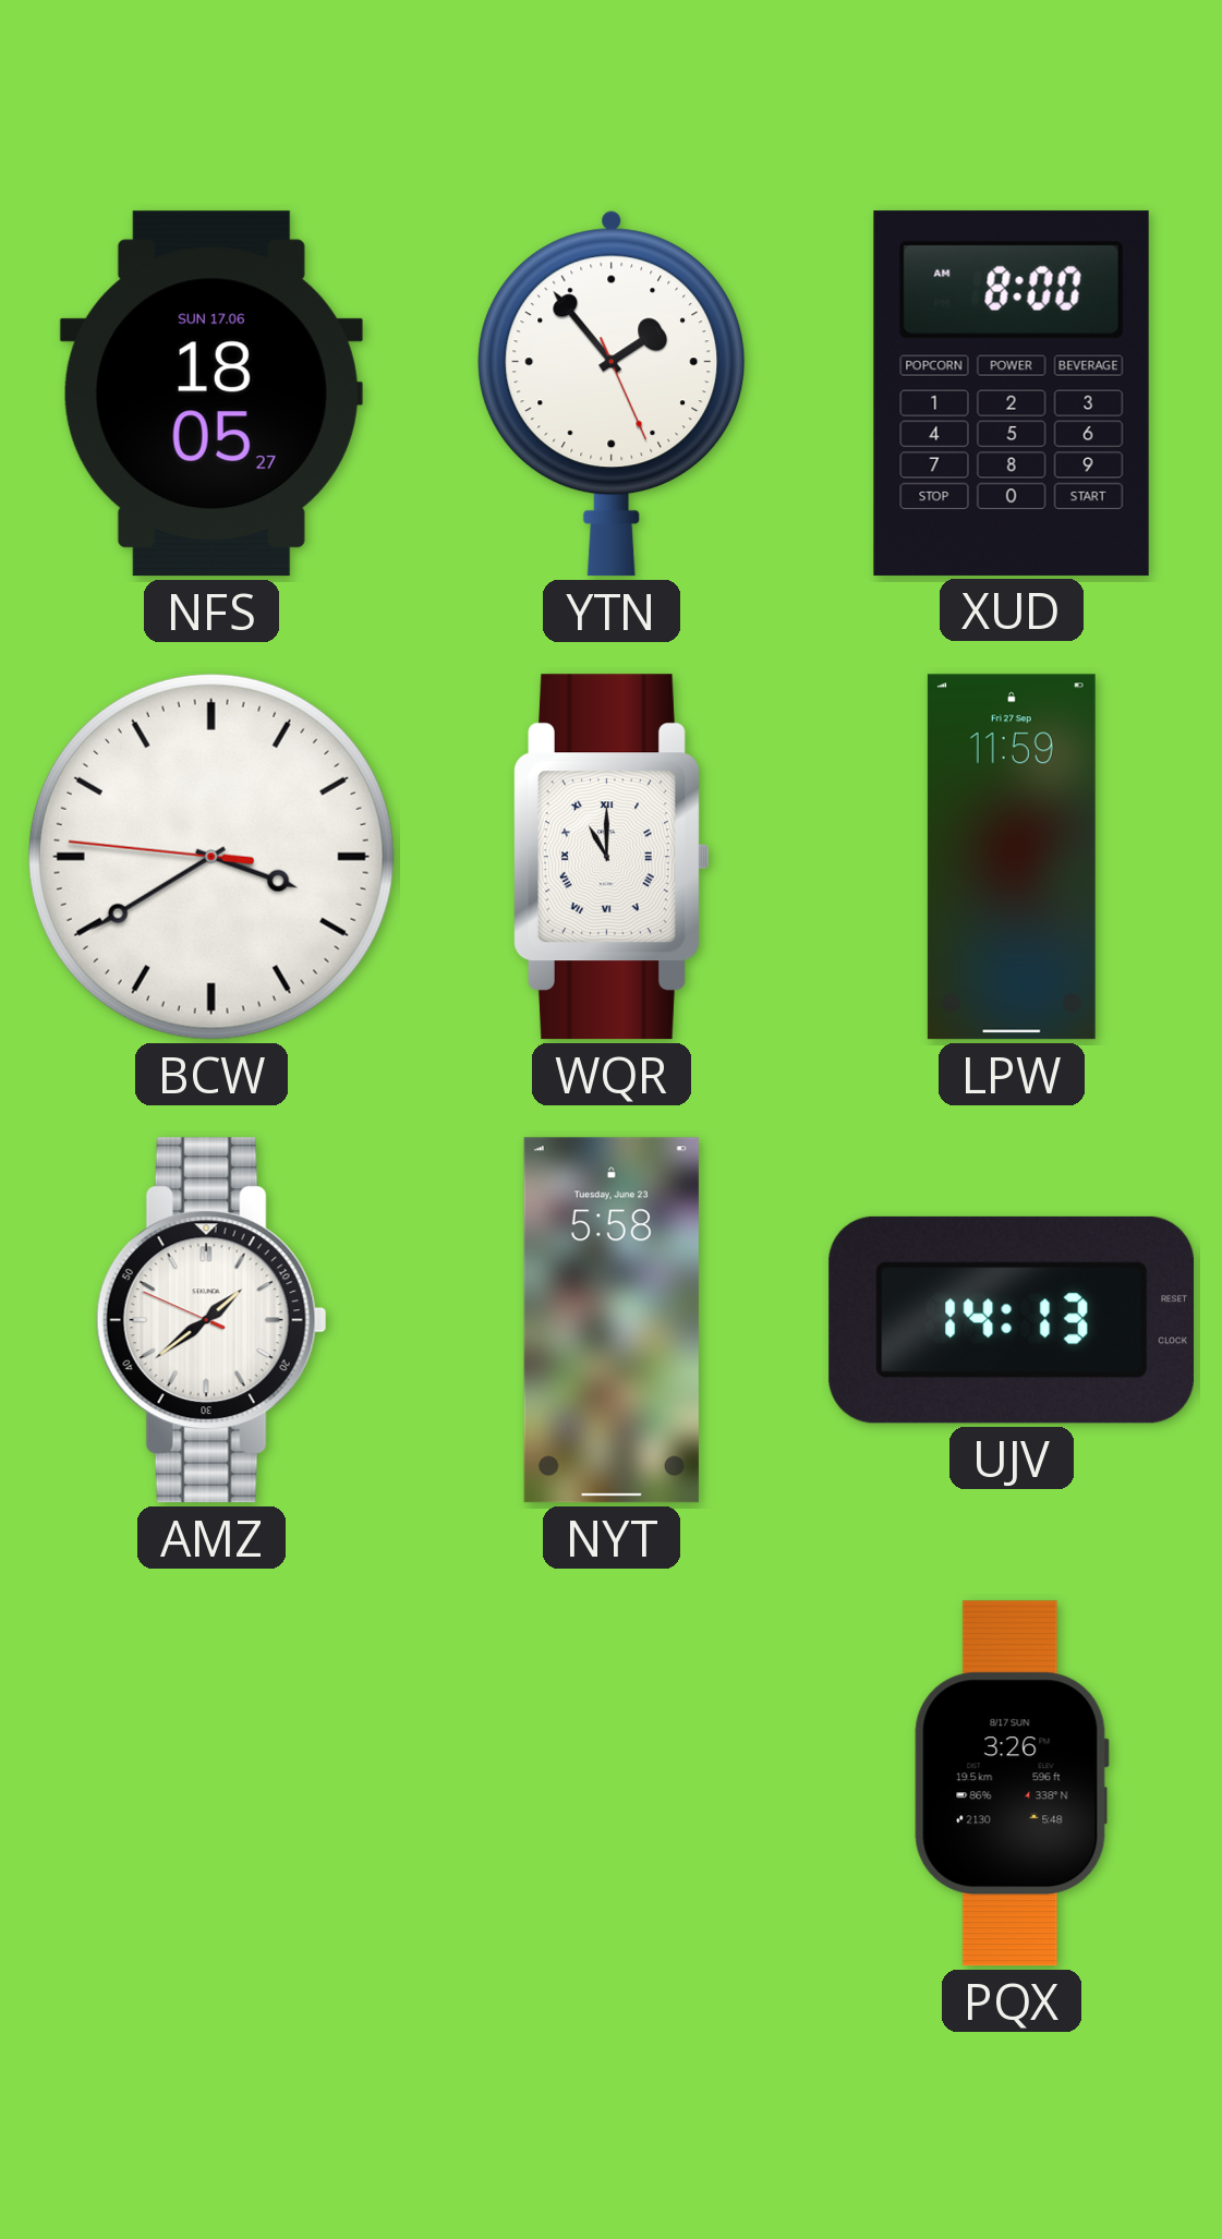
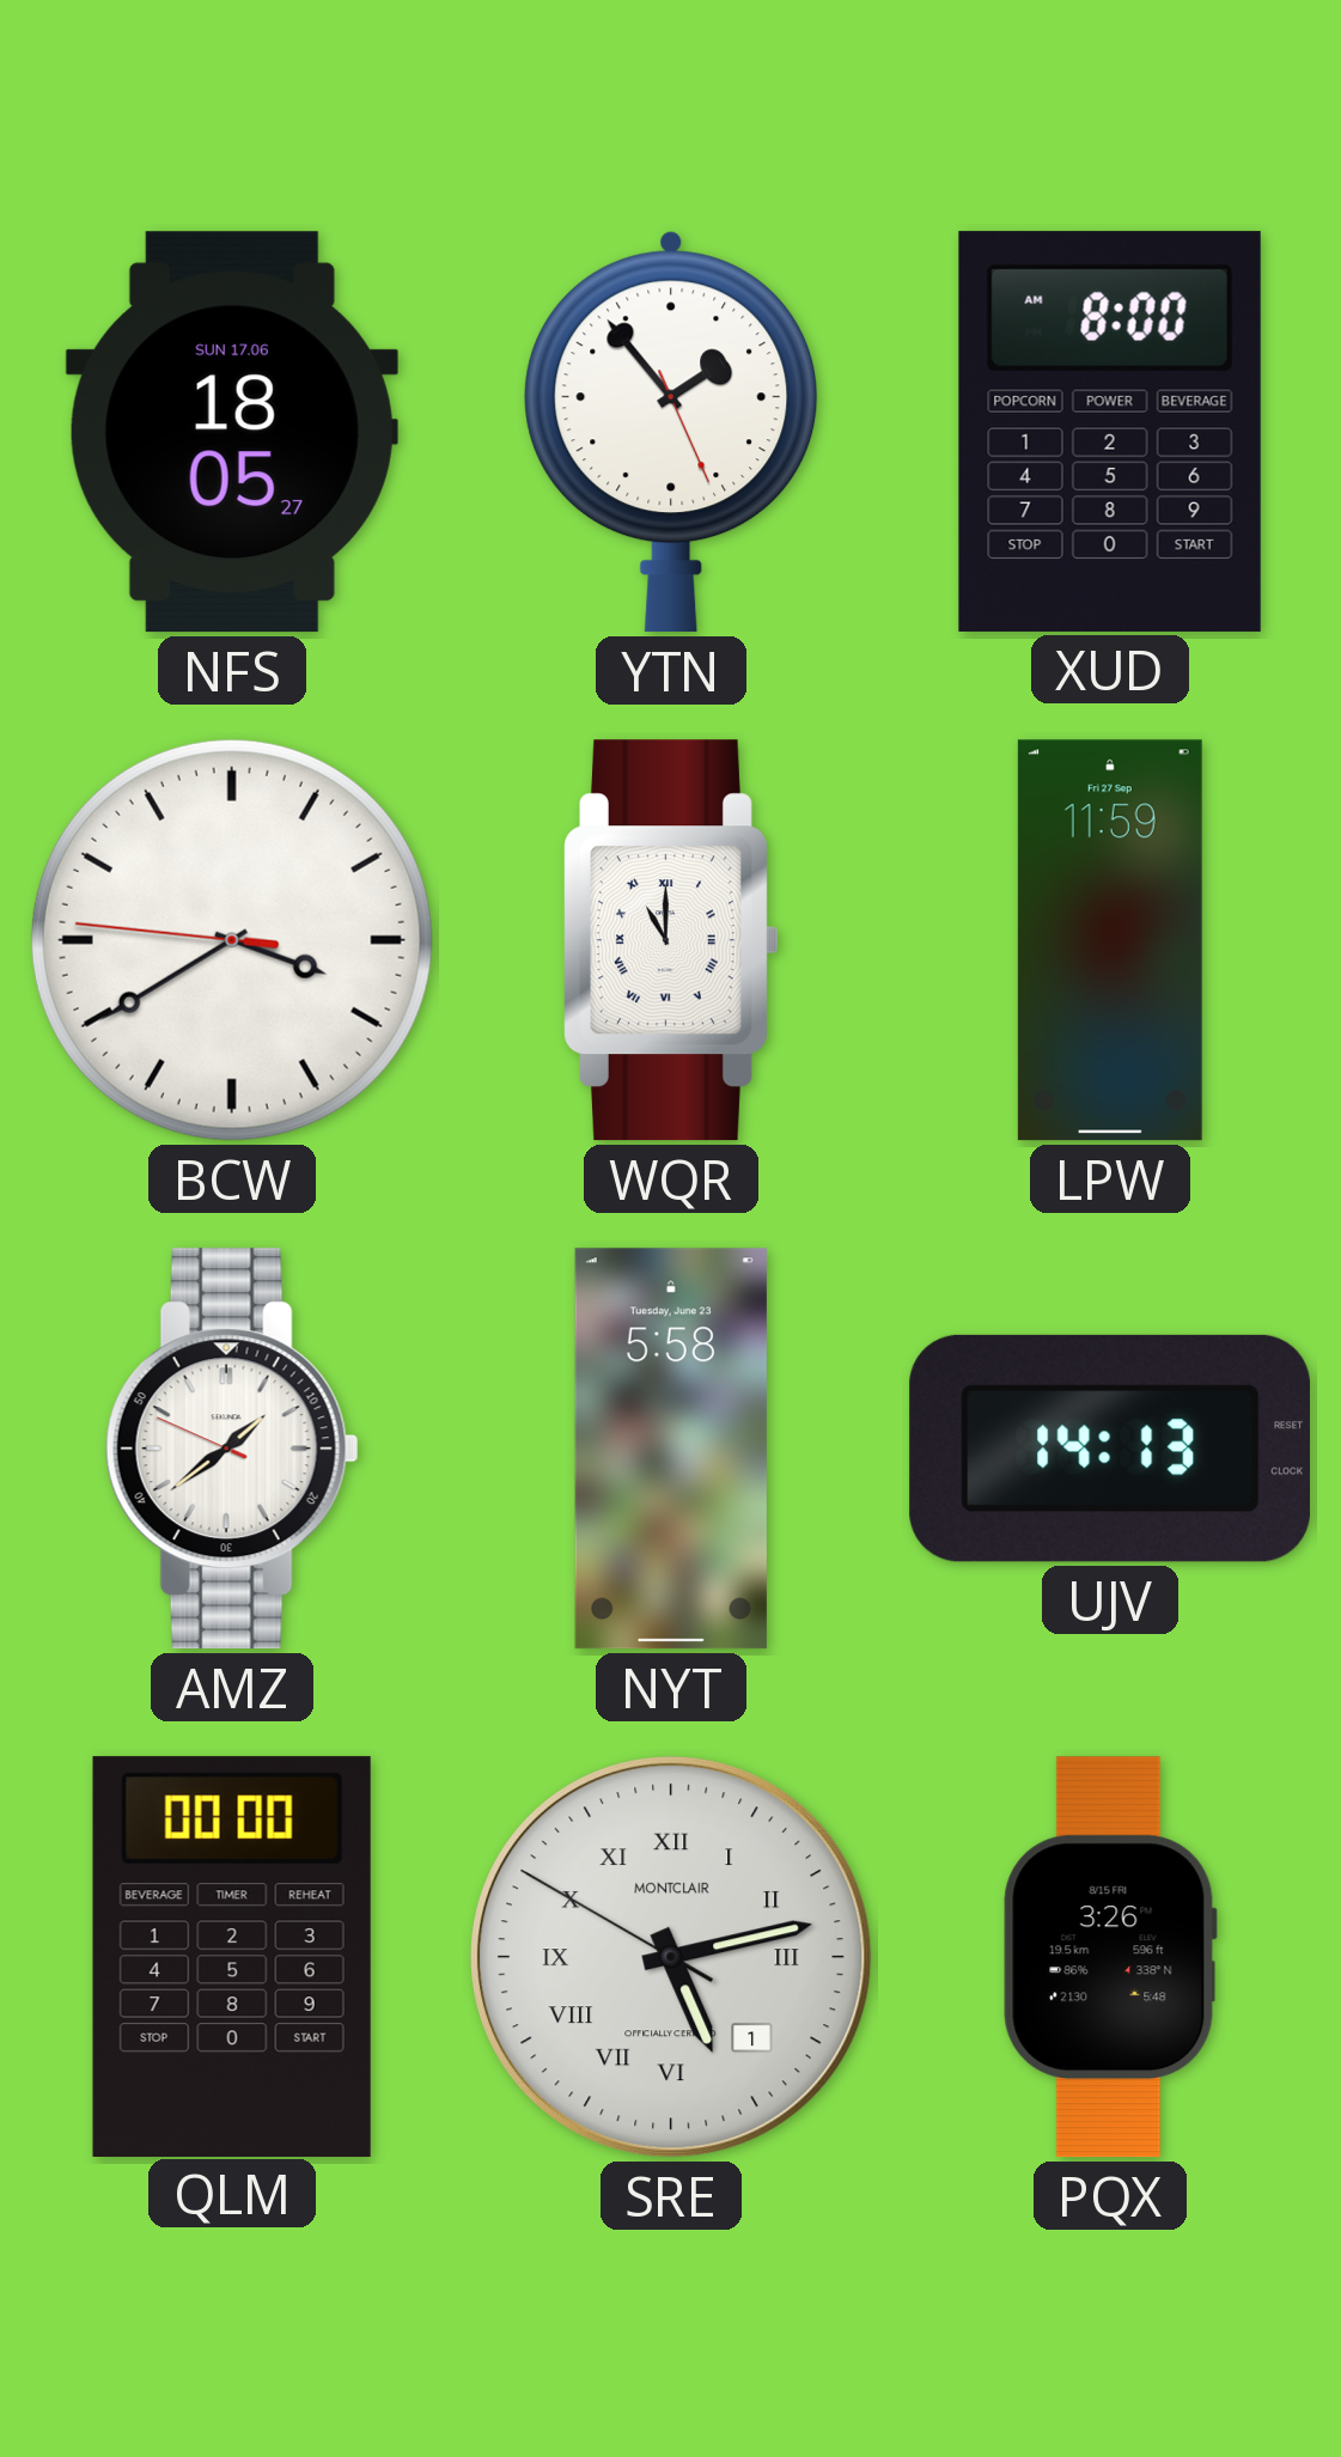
QLM: none -> 00:00
SRE: none -> 5:12
PQX date: 8/17 SUN -> 8/15 FRI
